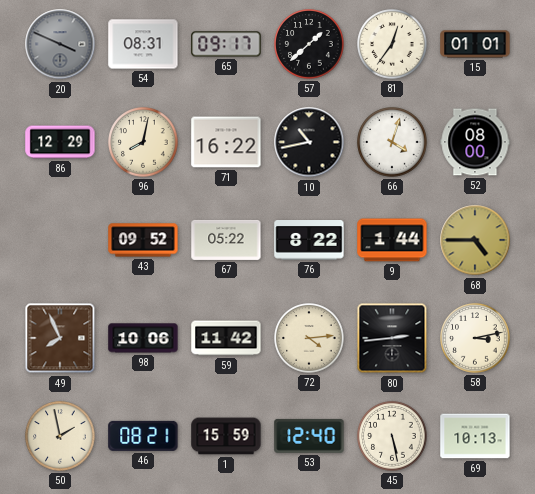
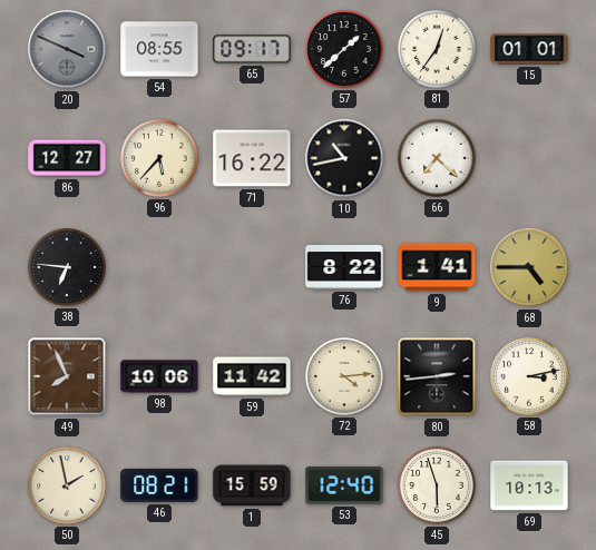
54: 08:31 -> 08:55
86: 12:29 -> 12:27
96: 8:02 -> 5:37
66: 4:03 -> 7:22
52: 08:00 -> none
38: none -> 6:46
43: 09:52 -> none
67: 05:22 -> none
9: 1:44 -> 1:41
45: 5:28 -> 5:57
